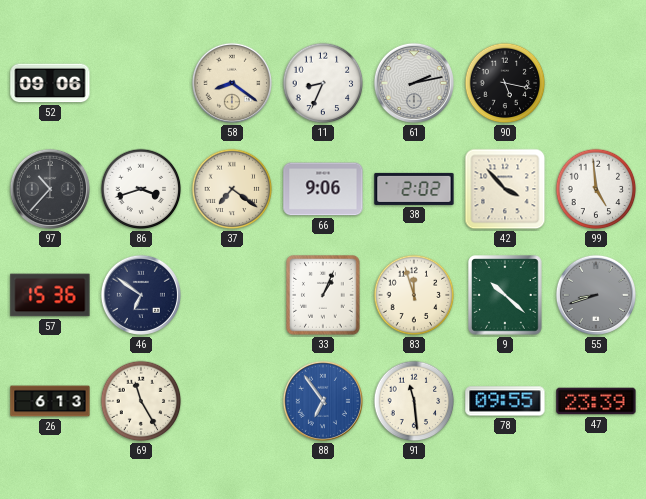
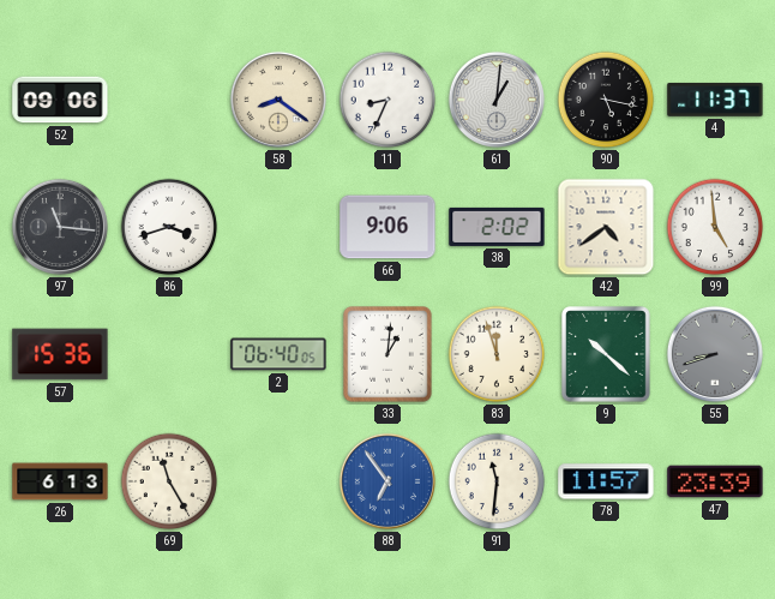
61: 2:13 -> 1:01
4: none -> 11:37
97: 10:37 -> 11:16
37: 7:21 -> none
42: 3:53 -> 4:39
46: 6:51 -> none
2: none -> 06:40
33: 1:04 -> 1:01
91: 11:29 -> 11:31
78: 09:55 -> 11:57
